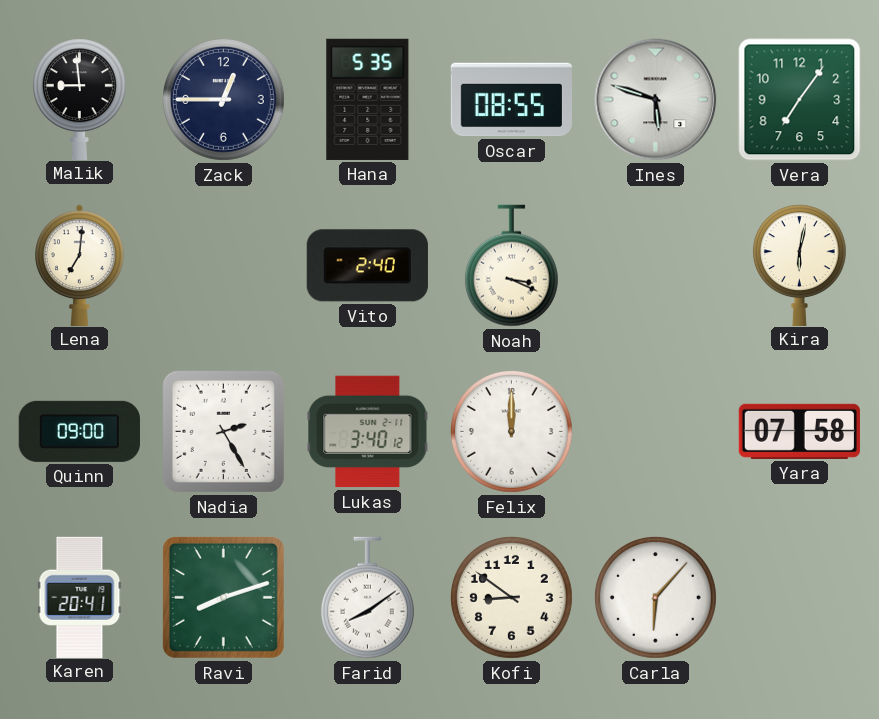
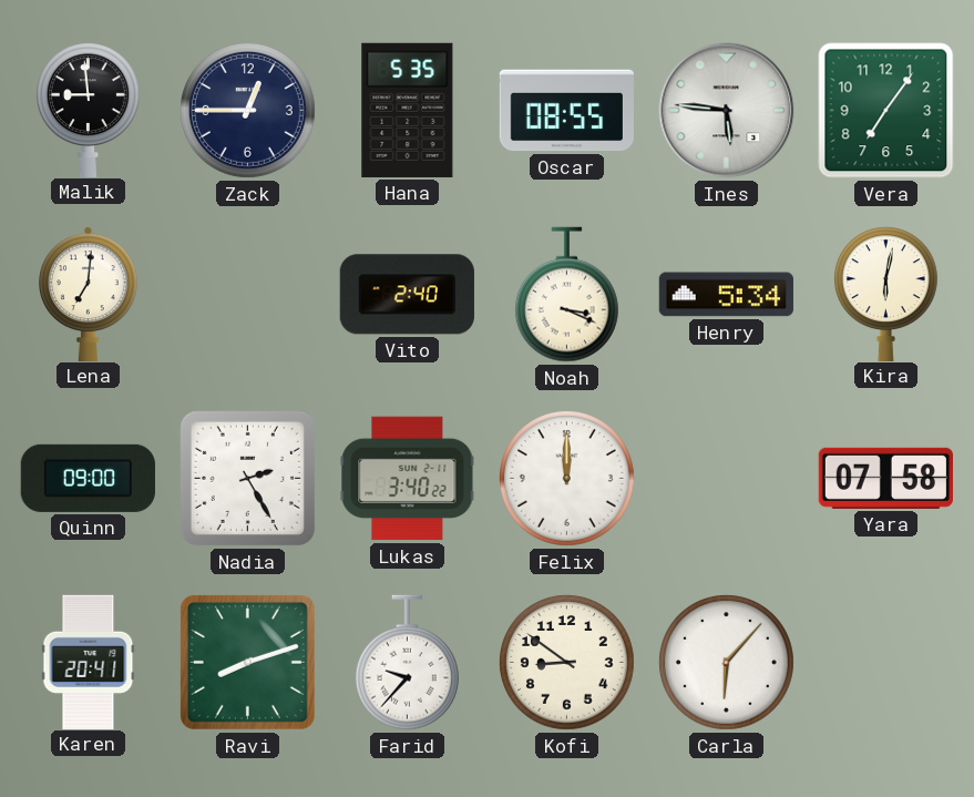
Ines: 5:48 -> 5:46
Henry: none -> 5:34
Lukas: 3:40:12 -> 3:40:22
Farid: 8:09 -> 9:37
